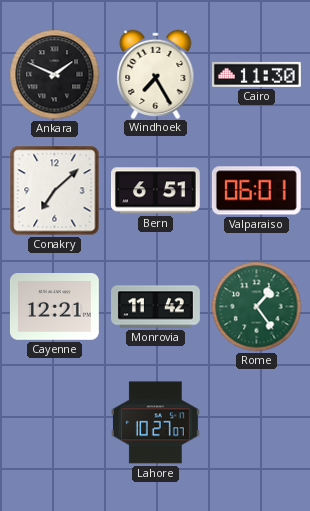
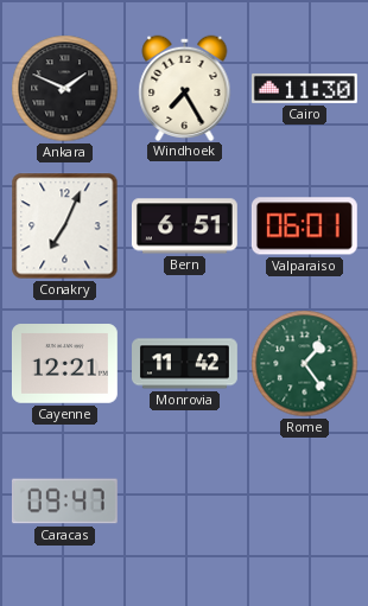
Conakry: 7:08 -> 7:04
Caracas: none -> 09:47
Lahore: 10:27 -> none
